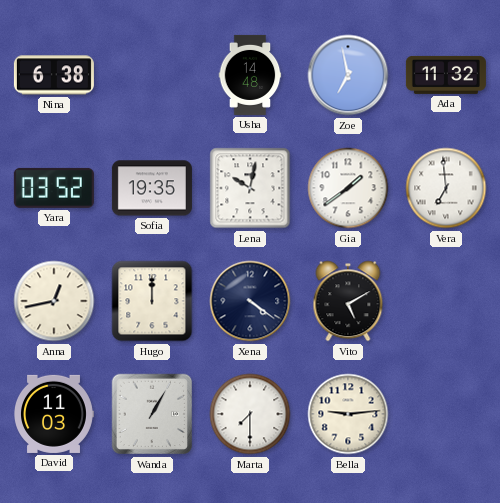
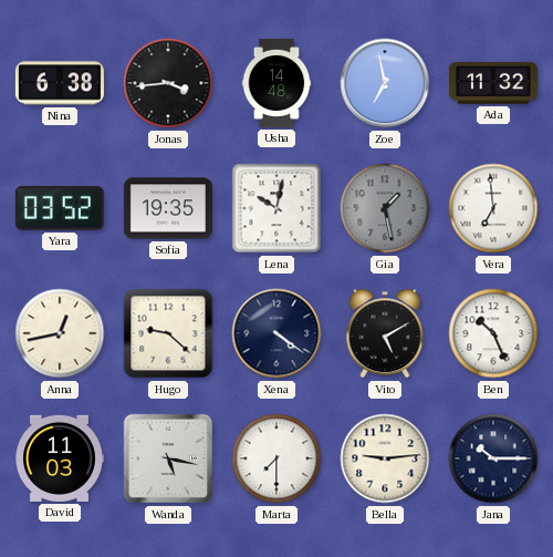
Jonas: none -> 3:44
Gia: 1:39 -> 1:28
Gia dial: white -> grey
Hugo: 12:00 -> 9:22
Ben: none -> 10:26
Wanda: 1:05 -> 5:17
Jana: none -> 10:15
